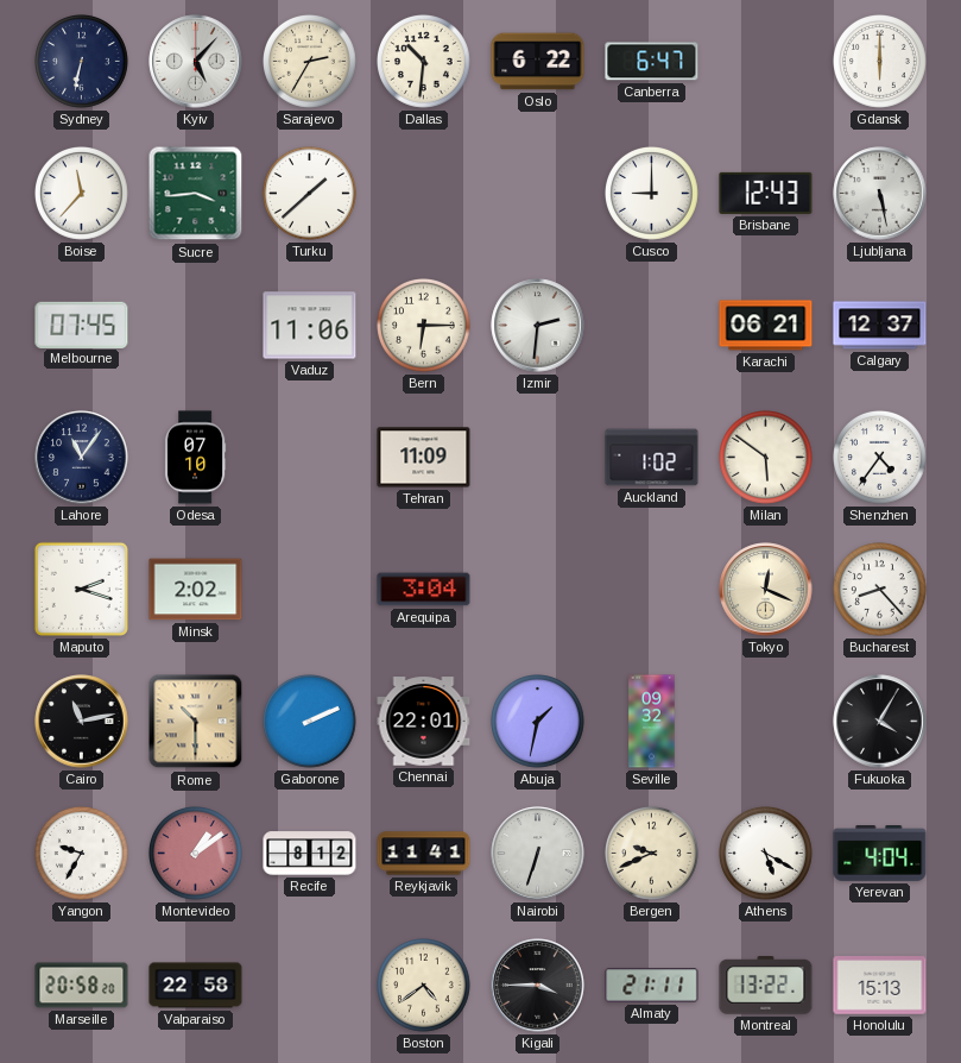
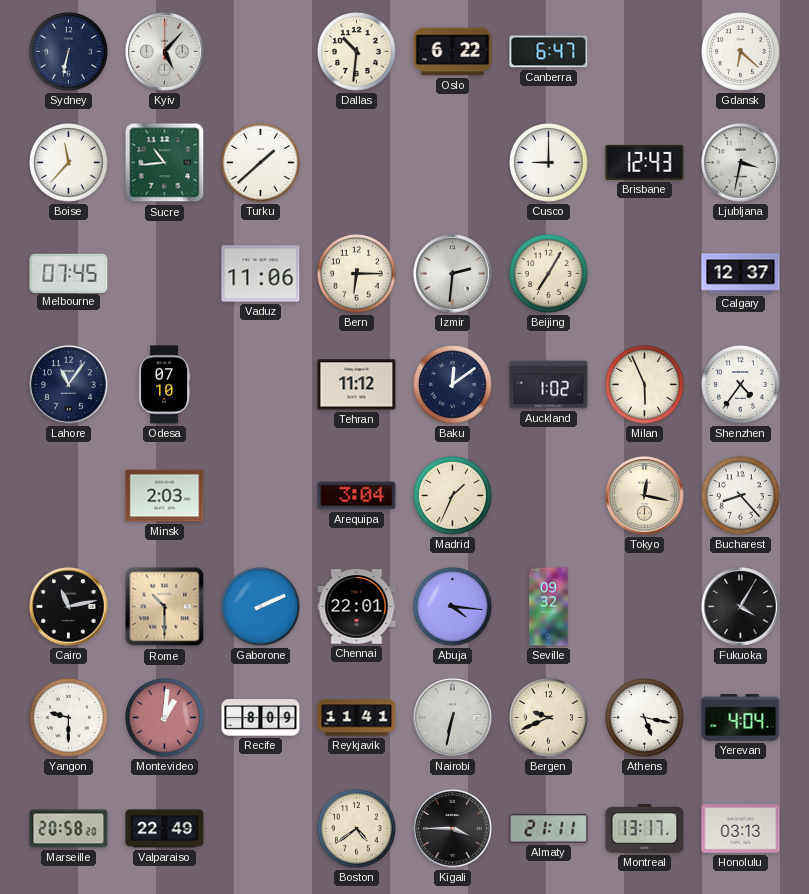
Sarajevo: 2:35 -> none
Gdansk: 6:00 -> 6:22
Sucre: 3:44 -> 10:44
Ljubljana: 5:28 -> 3:32
Beijing: none -> 7:05
Karachi: 06:21 -> none
Tehran: 11:09 -> 11:12
Baku: none -> 12:09
Milan: 5:51 -> 5:56
Maputo: 2:18 -> none
Minsk: 2:02 -> 2:03
Madrid: none -> 1:34
Tokyo: 12:19 -> 12:17
Abuja: 1:32 -> 4:16
Yangon: 9:35 -> 9:30
Montevideo: 1:09 -> 1:01
Recife: 8:12 -> 8:09
Nairobi: 6:33 -> 6:32
Athens: 5:20 -> 5:17
Valparaiso: 22:58 -> 22:49
Montreal: 13:22 -> 13:17
Honolulu: 15:13 -> 03:13
